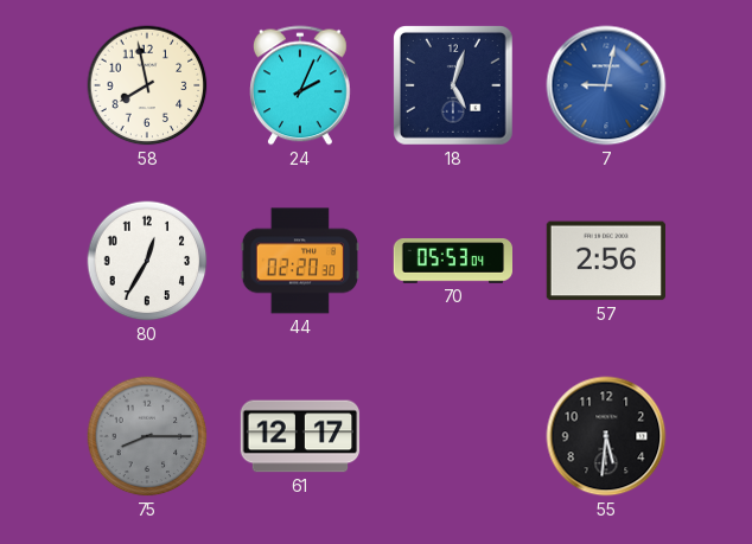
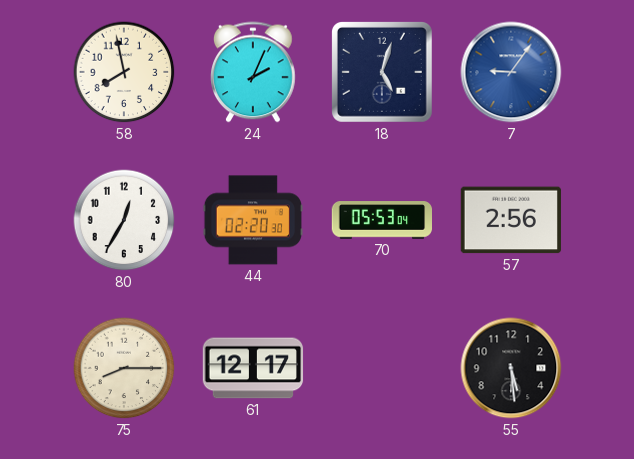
7: 9:02 -> 9:06
75 dial: grey -> cream
55: 5:31 -> 5:29
